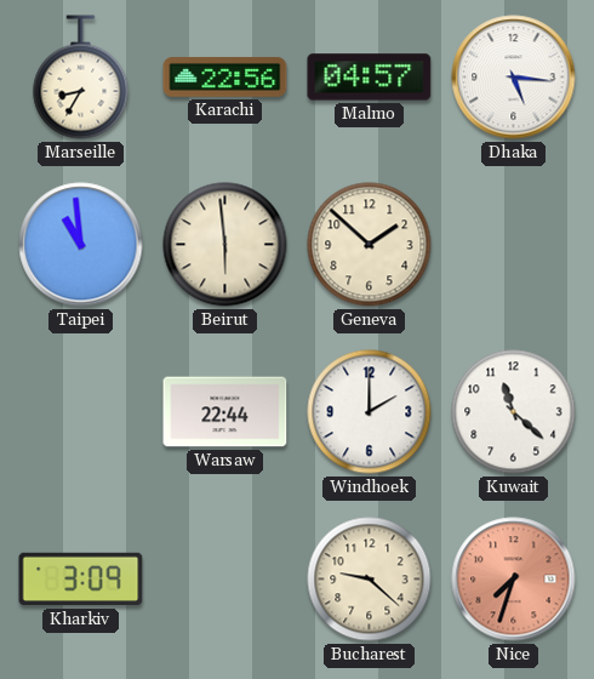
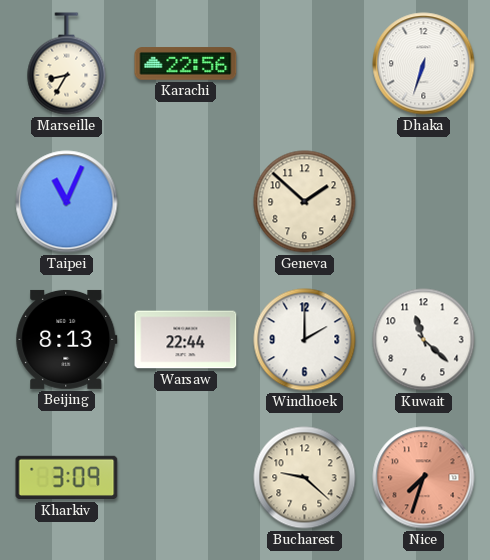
Malmo: 04:57 -> none
Dhaka: 5:16 -> 6:33
Taipei: 10:59 -> 11:04
Beirut: 5:59 -> none
Beijing: none -> 8:13
